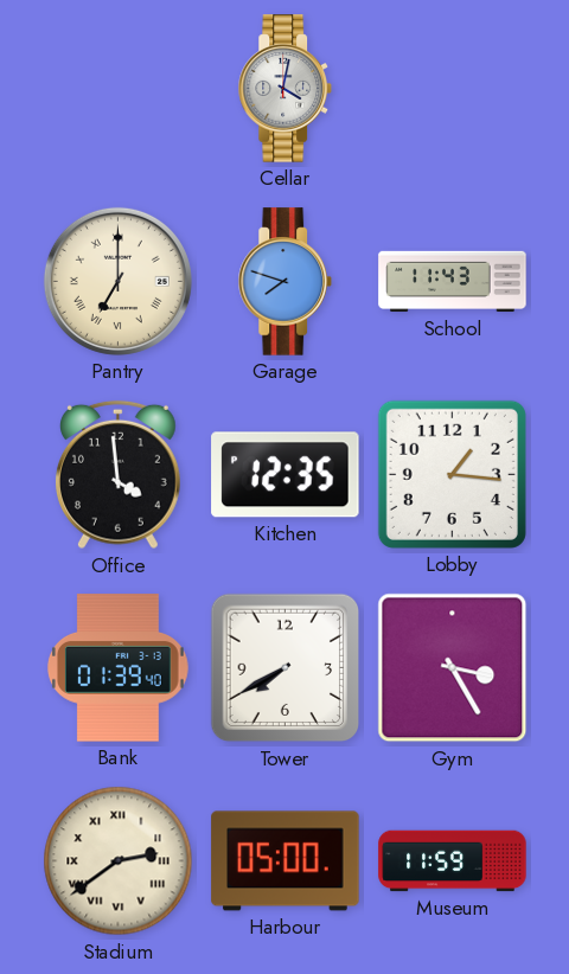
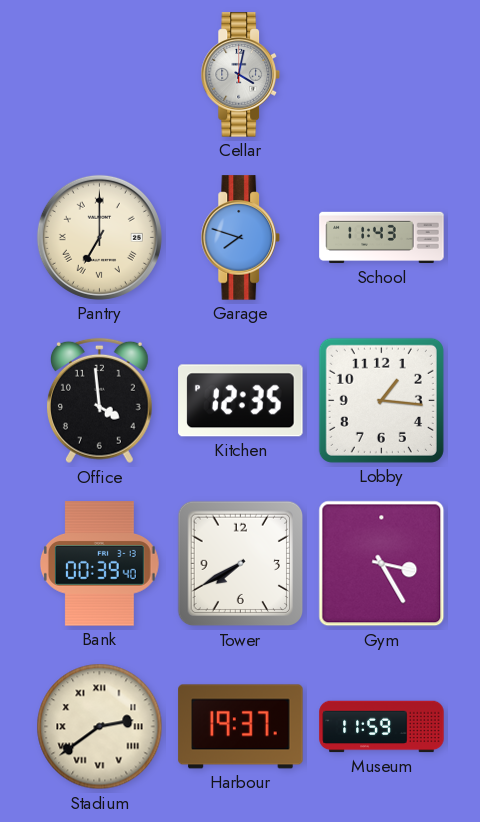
Bank: 01:39 -> 00:39
Harbour: 05:00 -> 19:37
